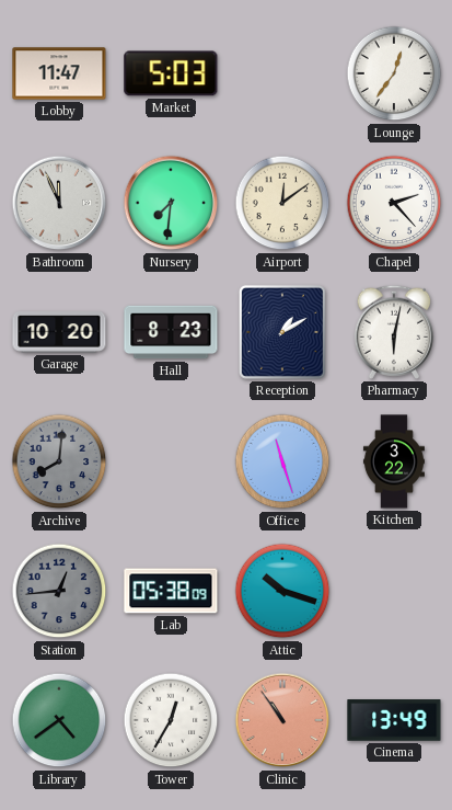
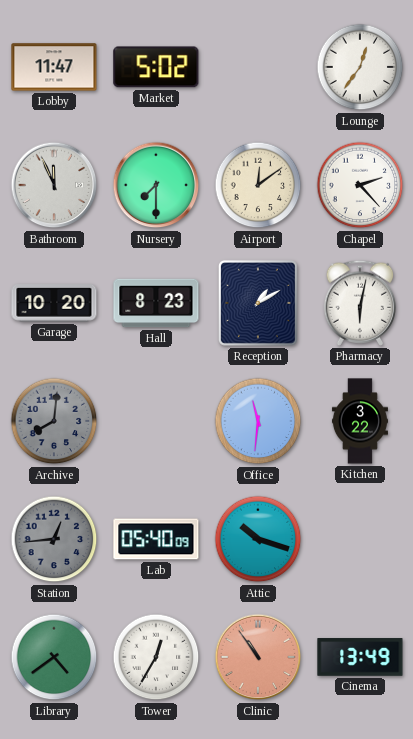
Market: 5:03 -> 5:02
Nursery: 7:31 -> 7:30
Office: 11:27 -> 11:31
Lab: 05:38 -> 05:40
